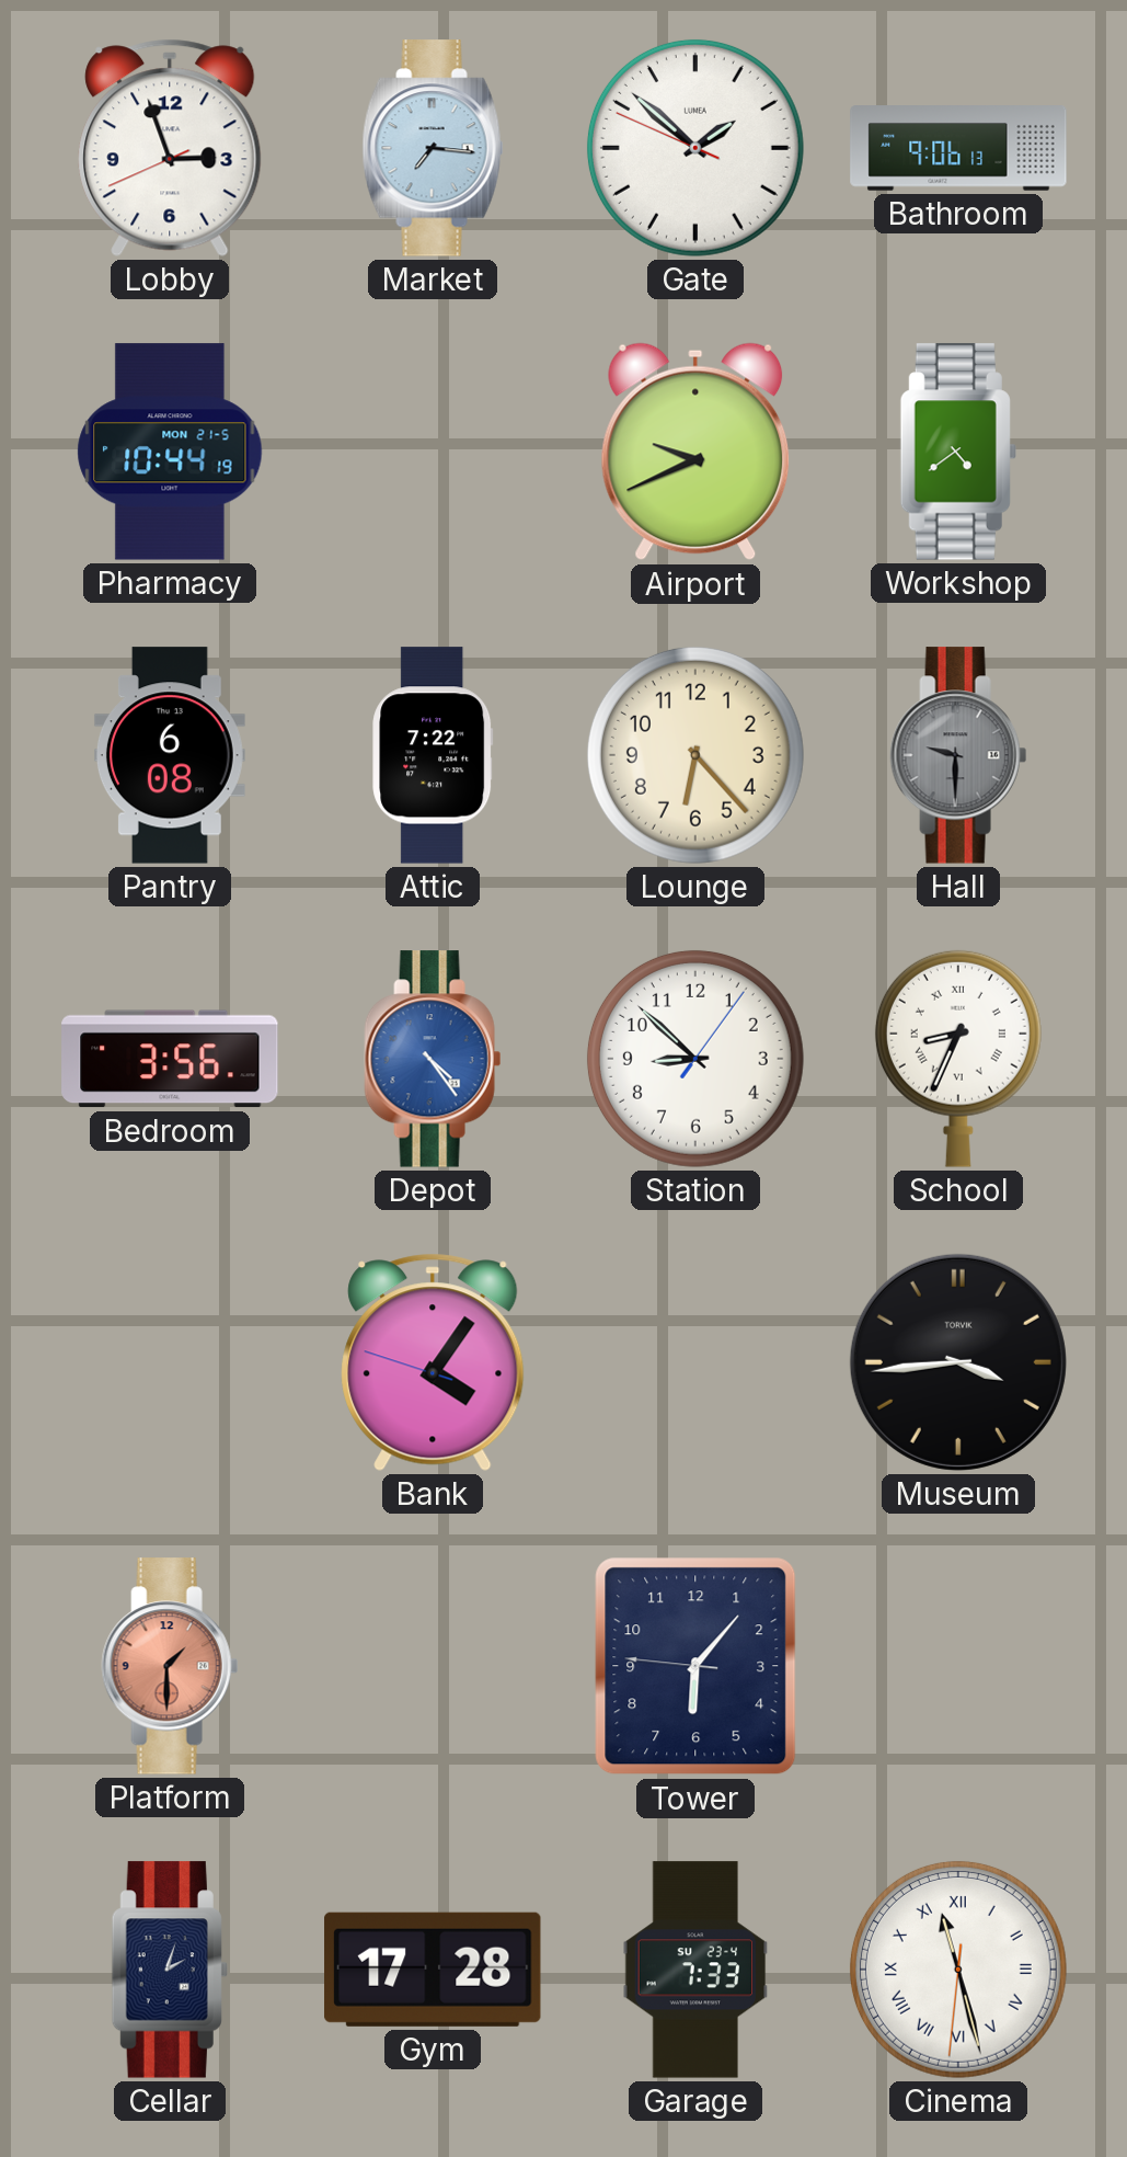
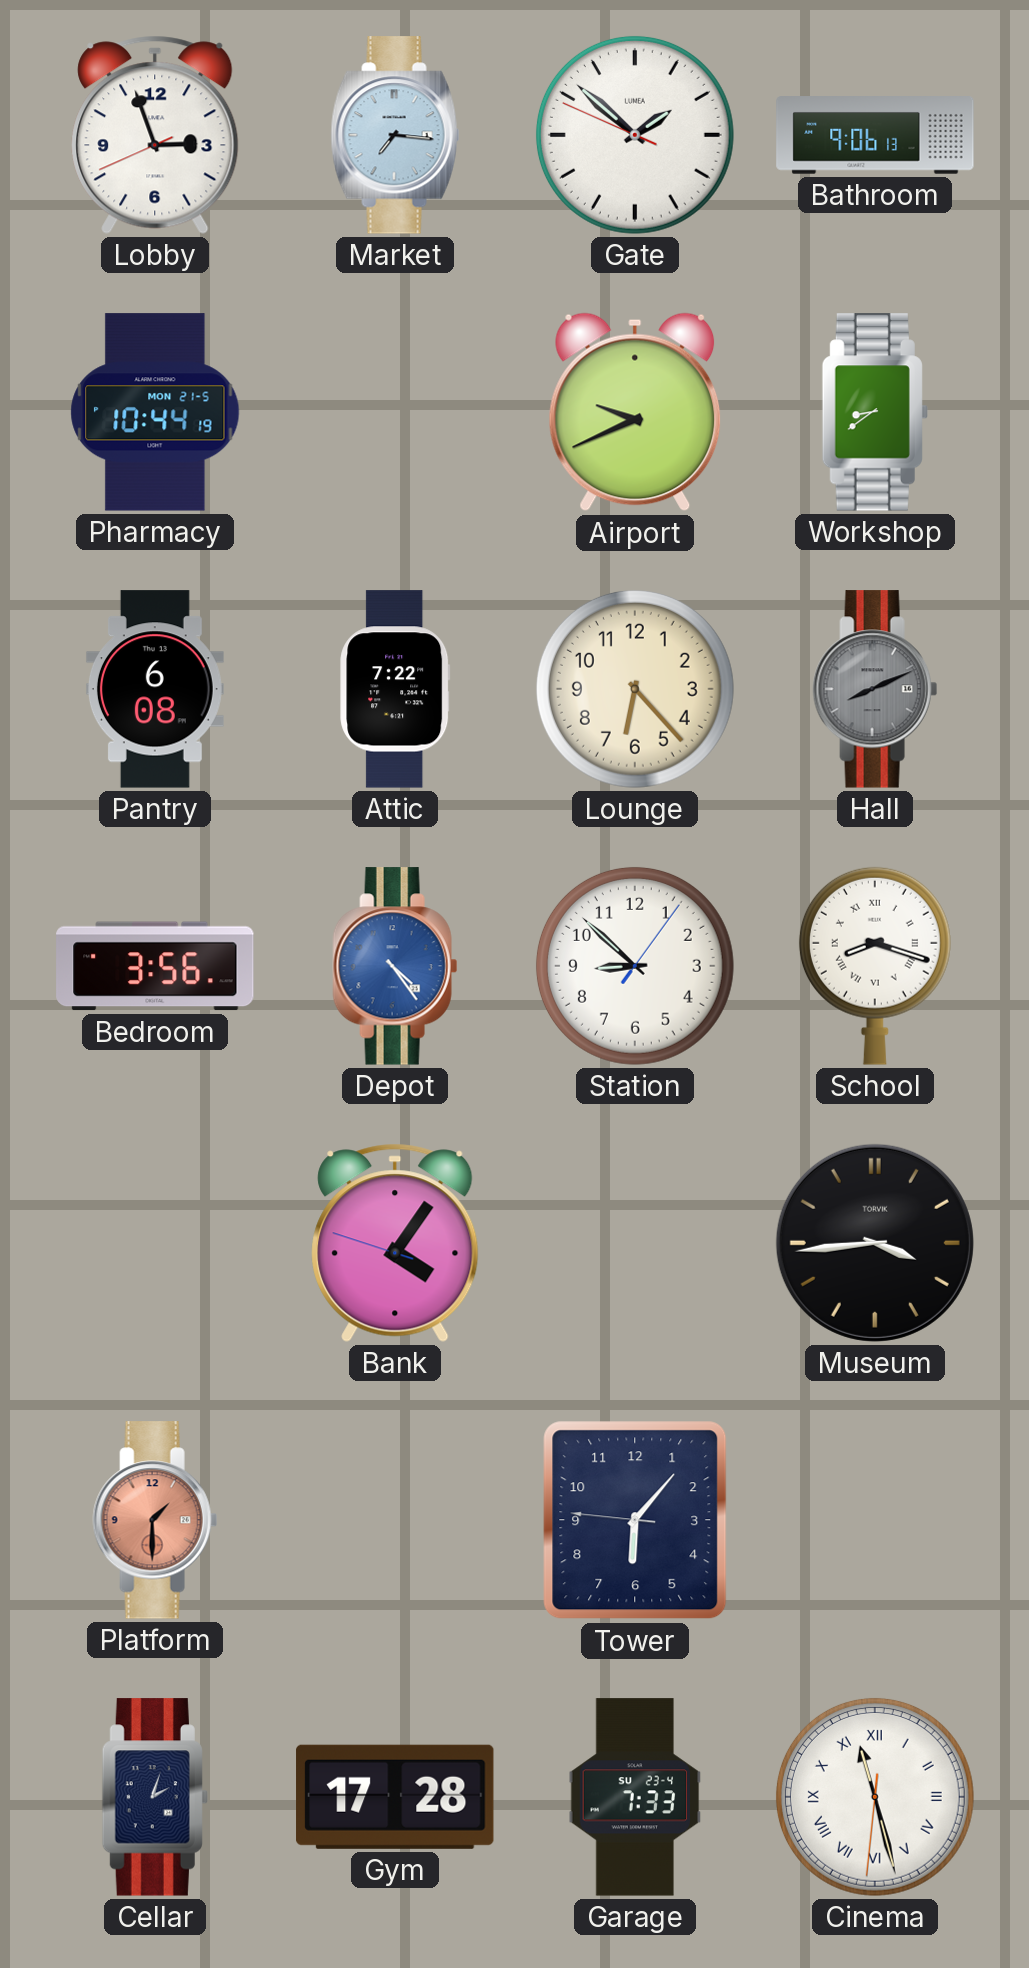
Workshop: 4:39 -> 8:39
Hall: 9:30 -> 8:11
School: 8:34 -> 8:18
